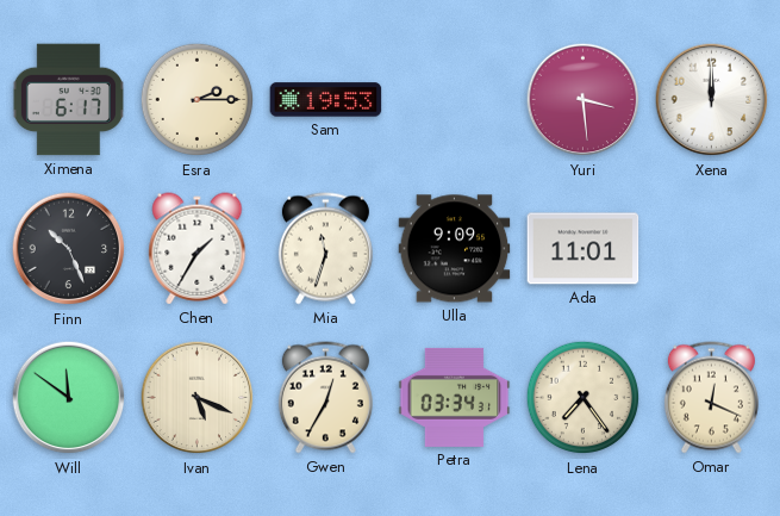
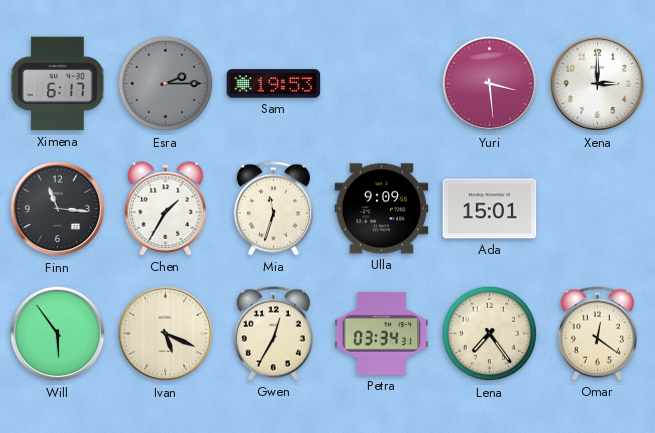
Esra dial: cream -> grey
Xena: 12:00 -> 3:00
Finn: 10:26 -> 11:16
Ada: 11:01 -> 15:01
Will: 11:51 -> 5:54
Omar: 12:19 -> 12:21
